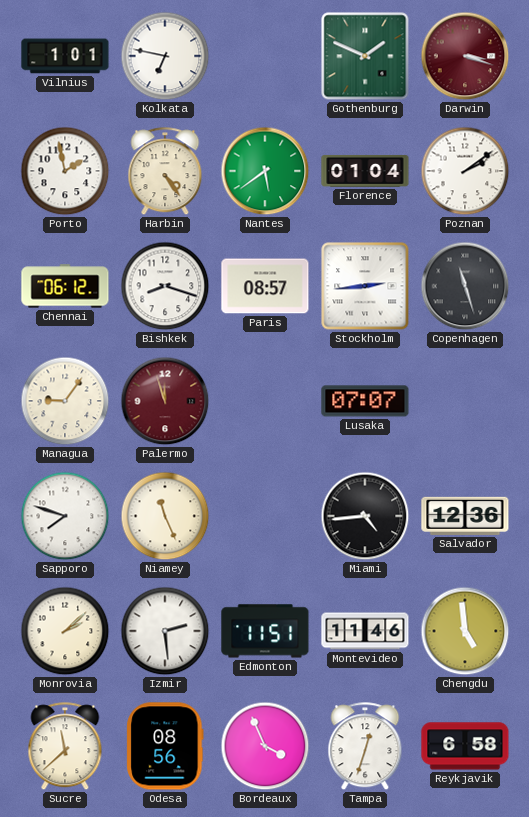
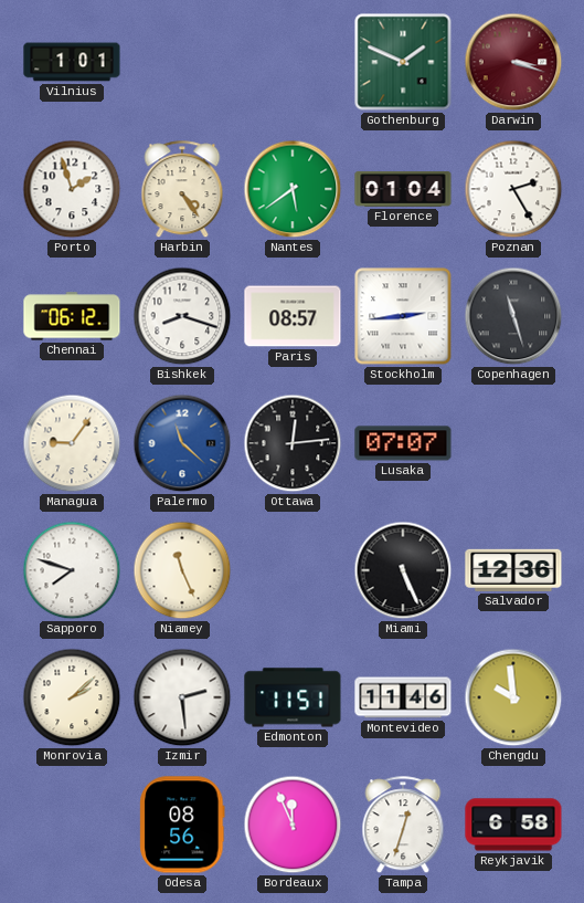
Kolkata: 6:47 -> none
Porto: 1:58 -> 1:57
Poznan: 2:09 -> 2:25
Palermo: 11:57 -> 11:22
Palermo dial: burgundy -> blue
Ottawa: none -> 12:14
Miami: 4:44 -> 5:26
Chengdu: 4:59 -> 9:59
Sucre: 11:38 -> none
Bordeaux: 3:56 -> 11:56
